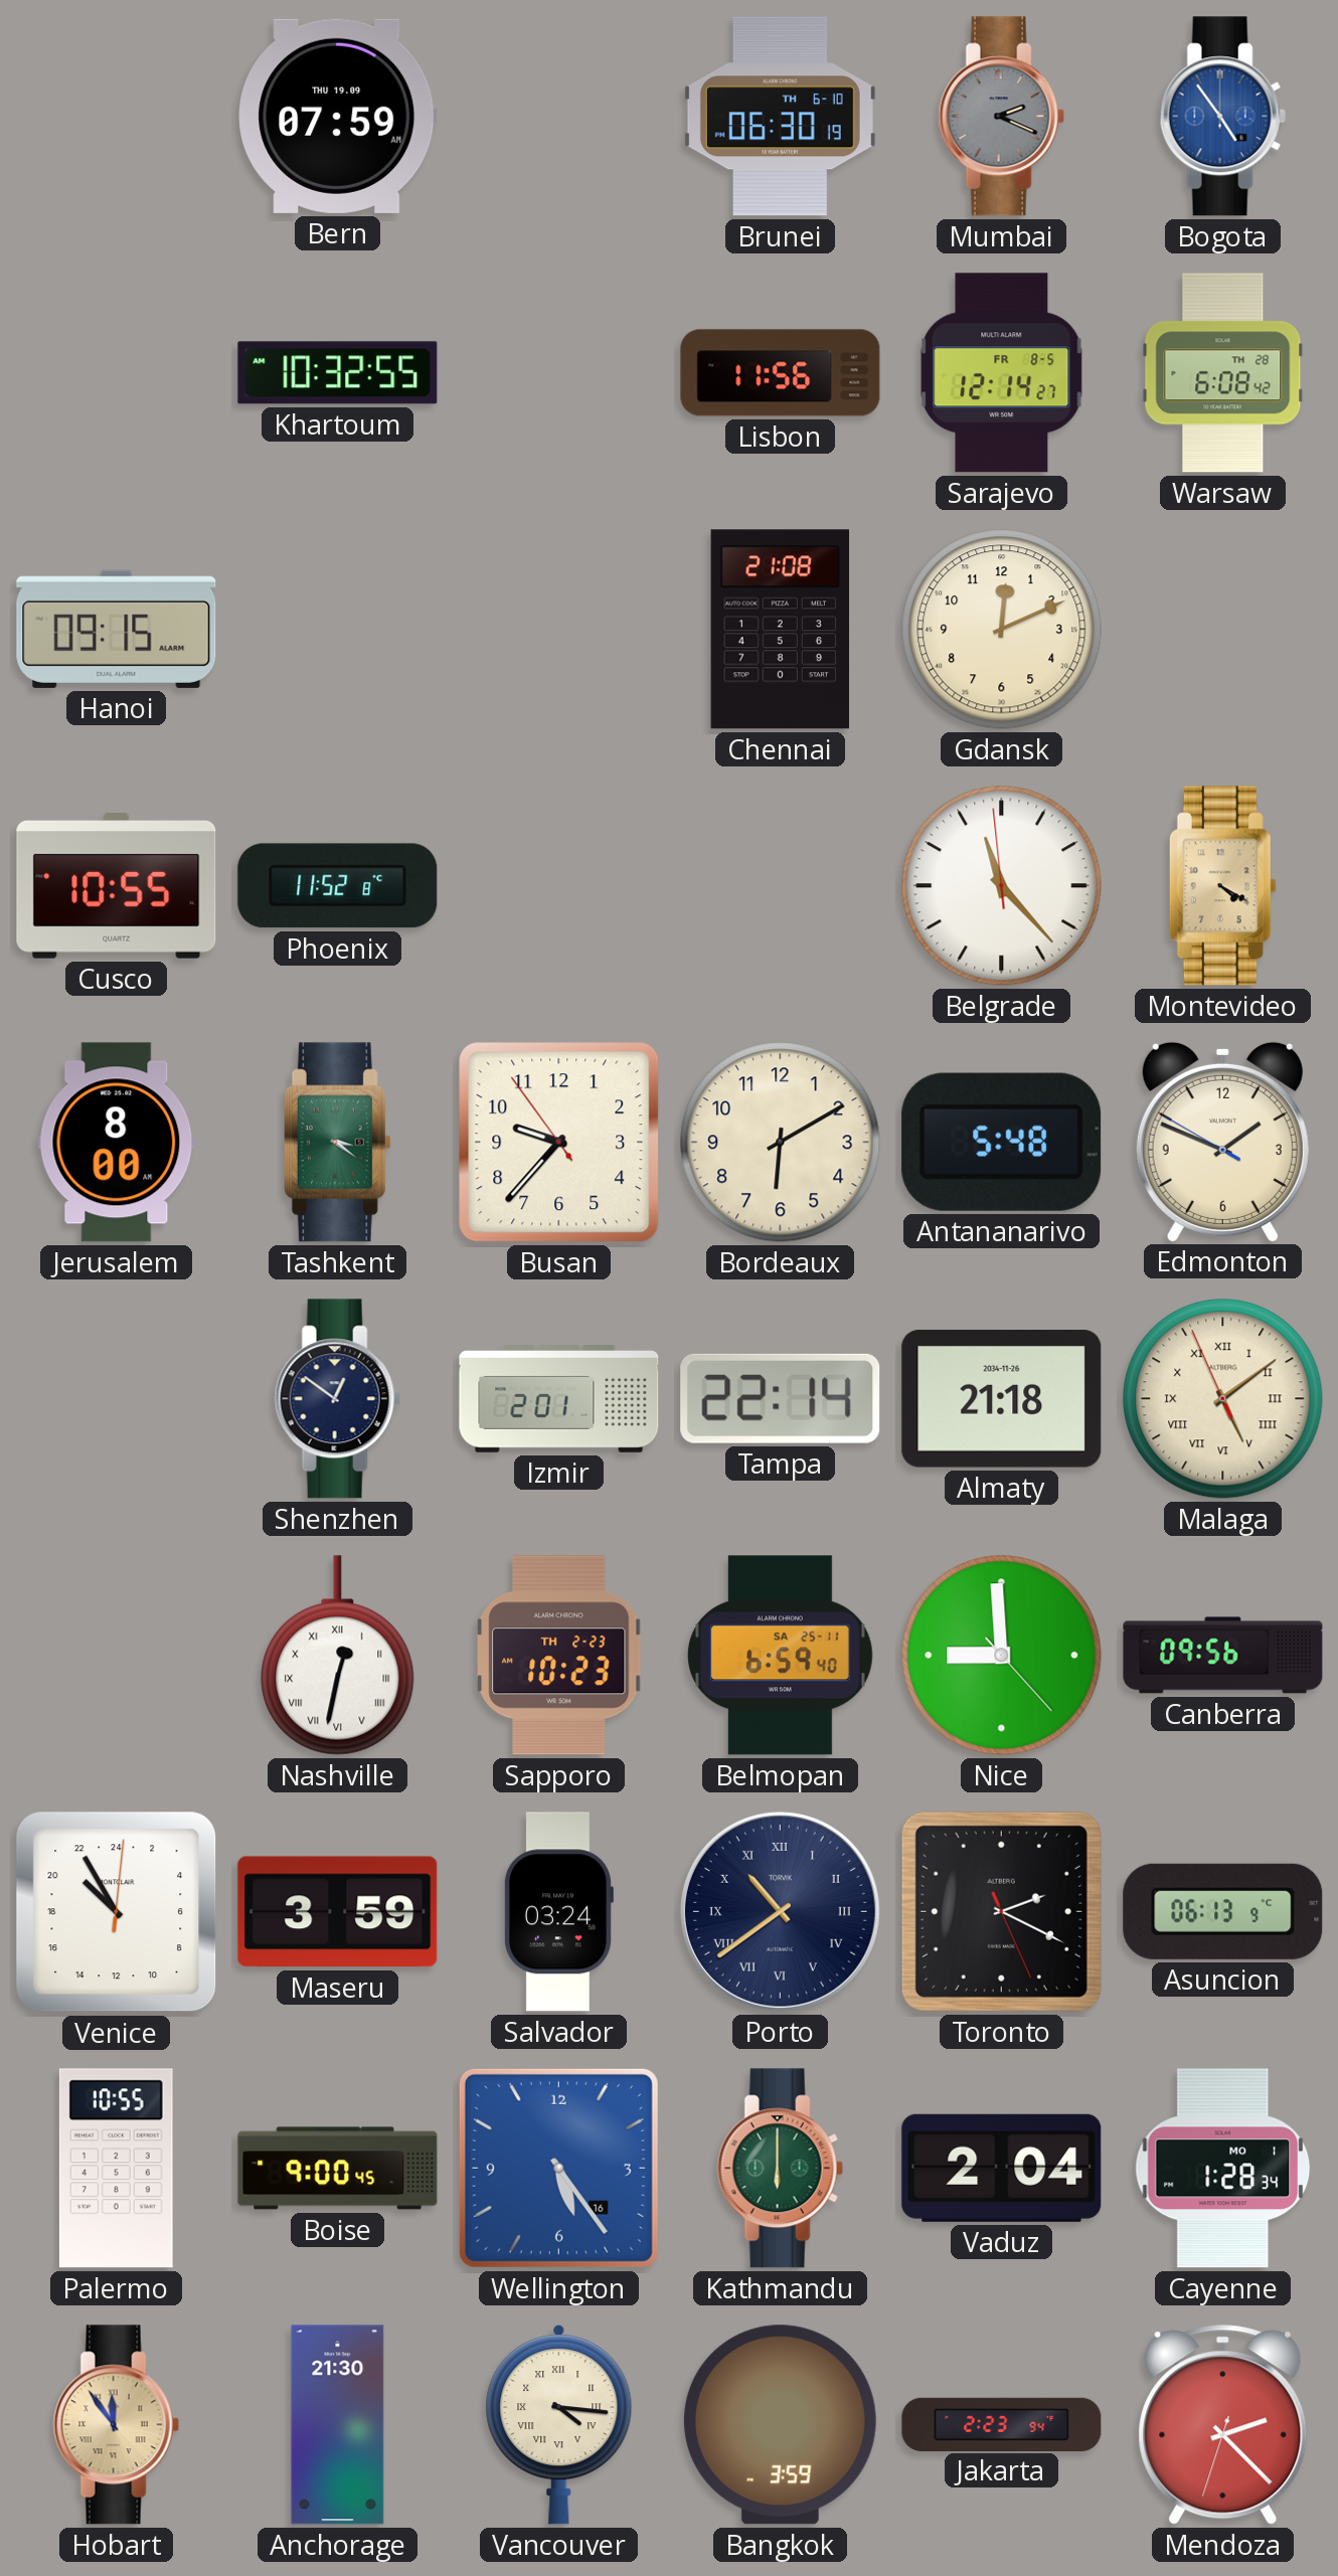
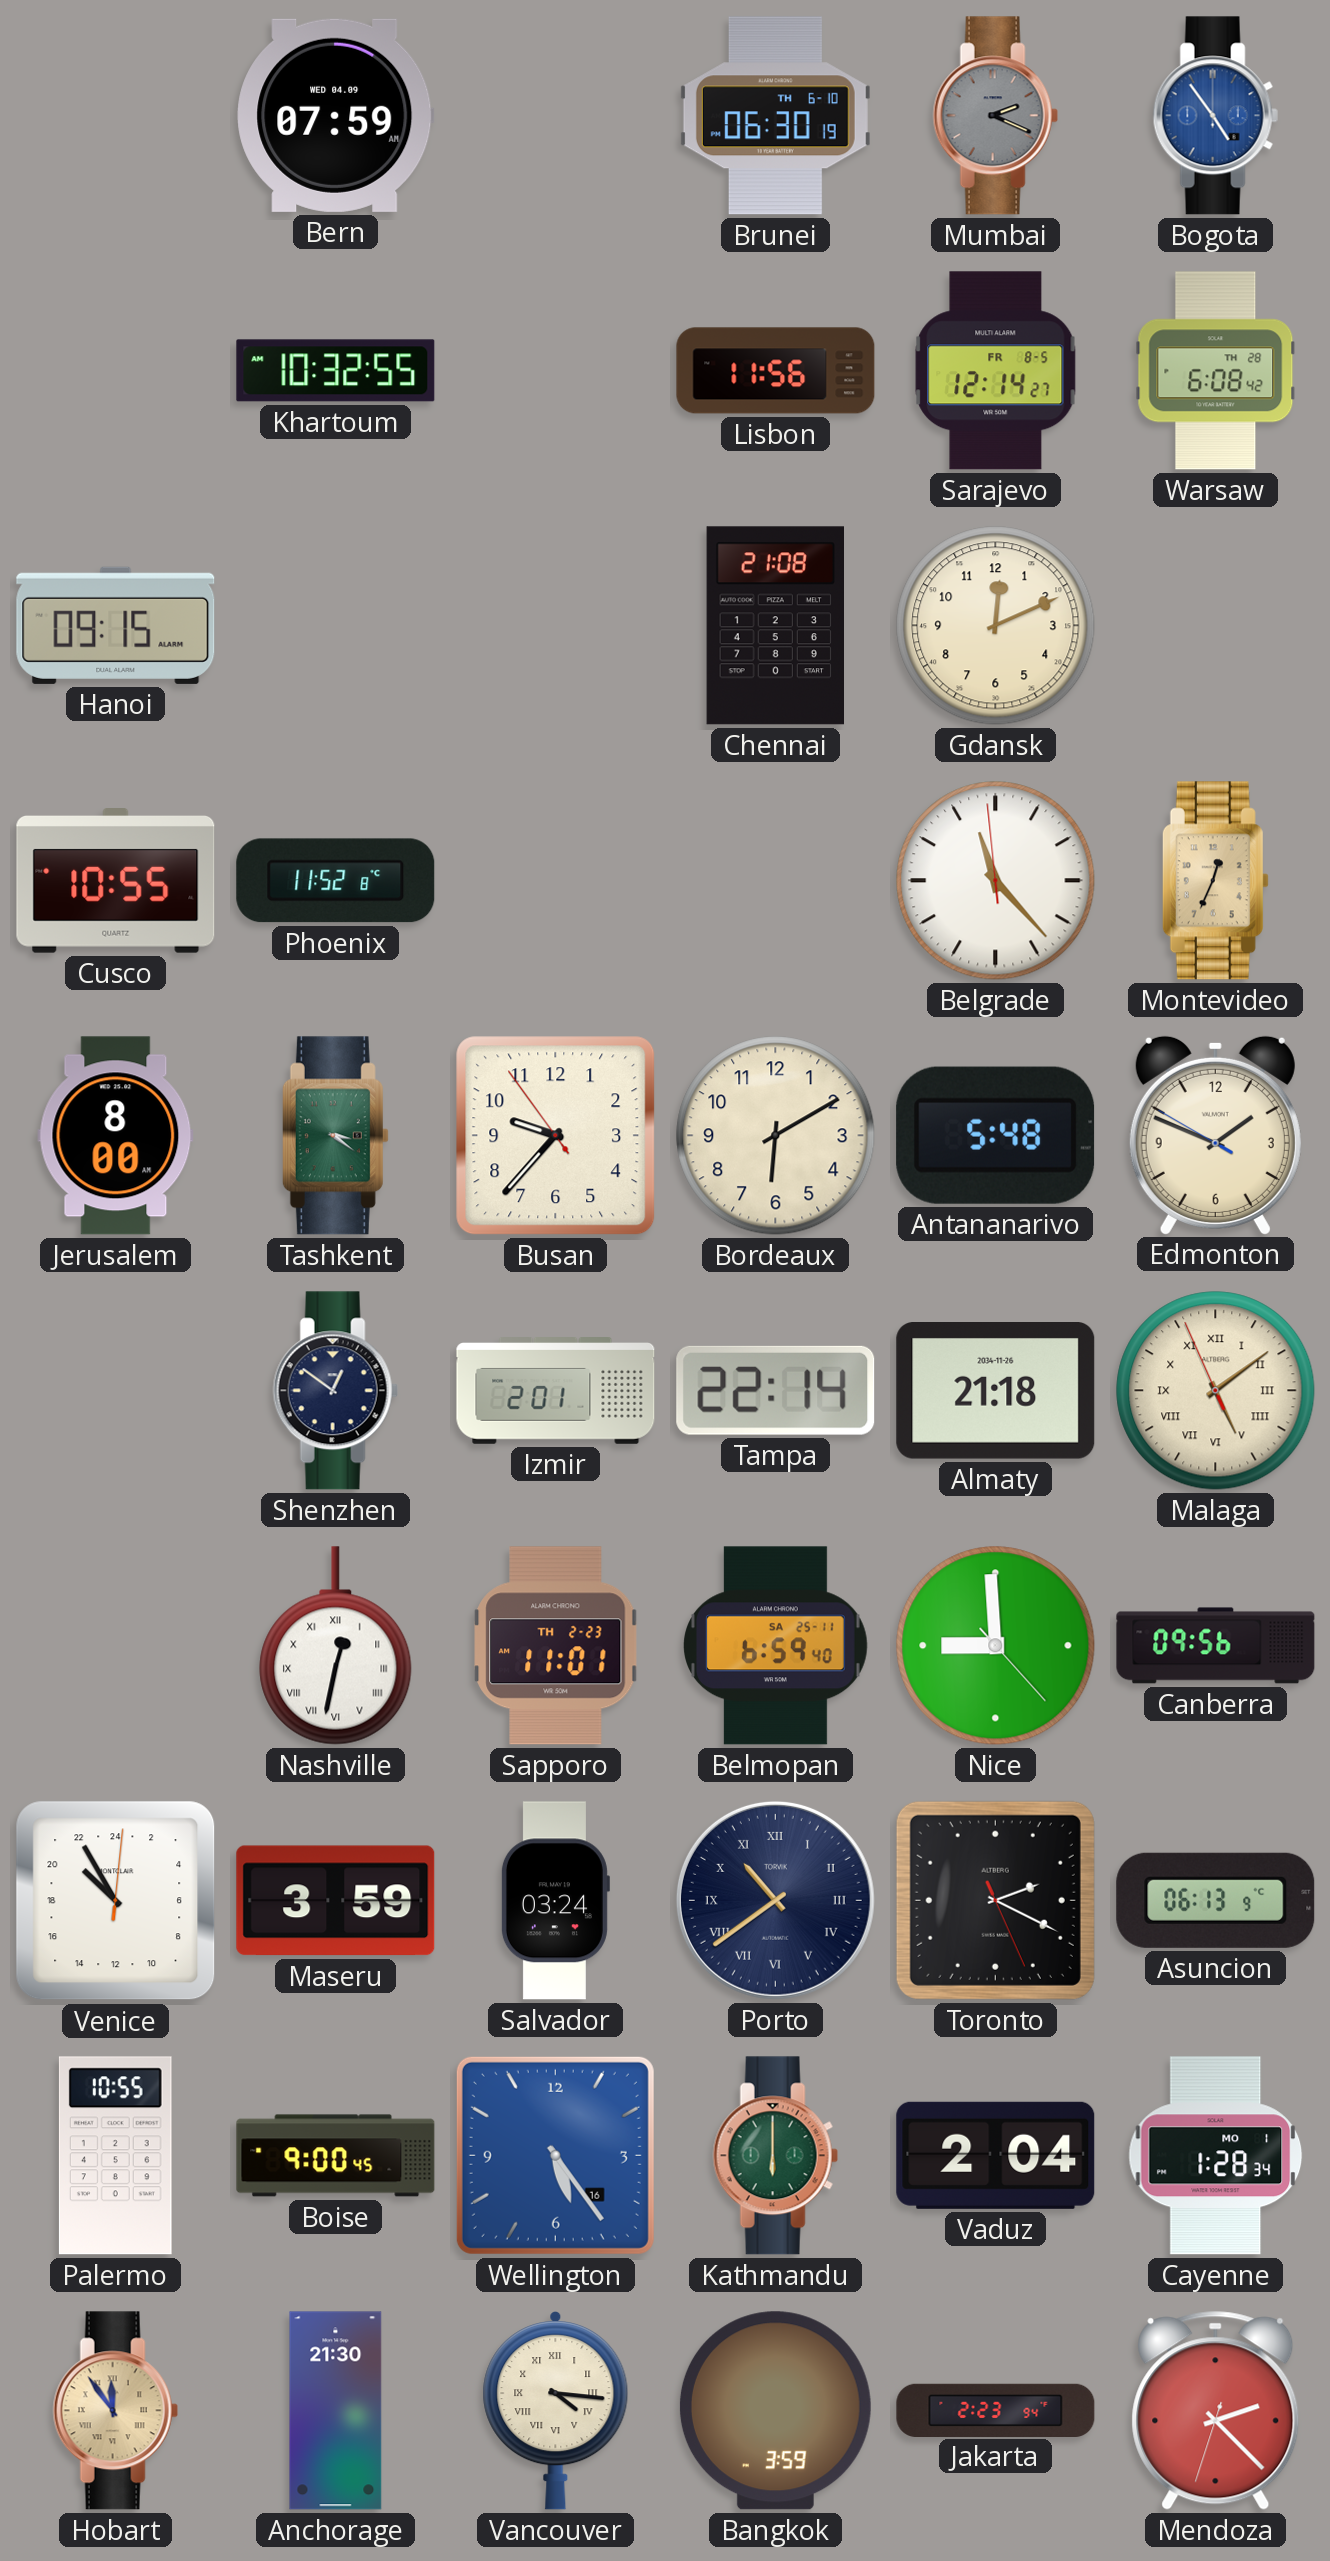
Bern date: THU 19.09 -> WED 04.09
Montevideo: 4:20 -> 12:34
Sapporo: 10:23 -> 11:01
